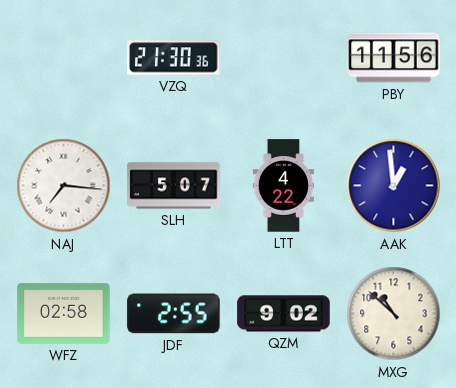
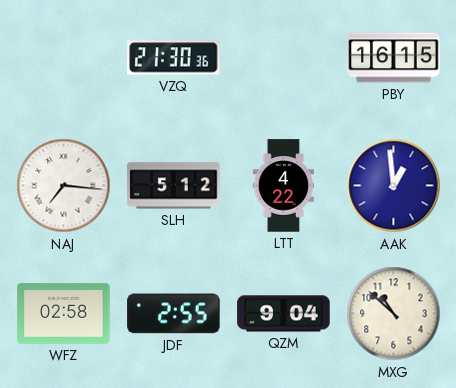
PBY: 11:56 -> 16:15
SLH: 5:07 -> 5:12
QZM: 9:02 -> 9:04
